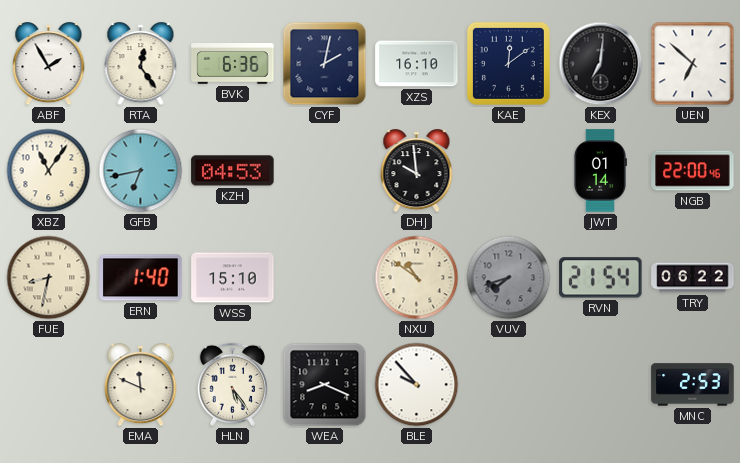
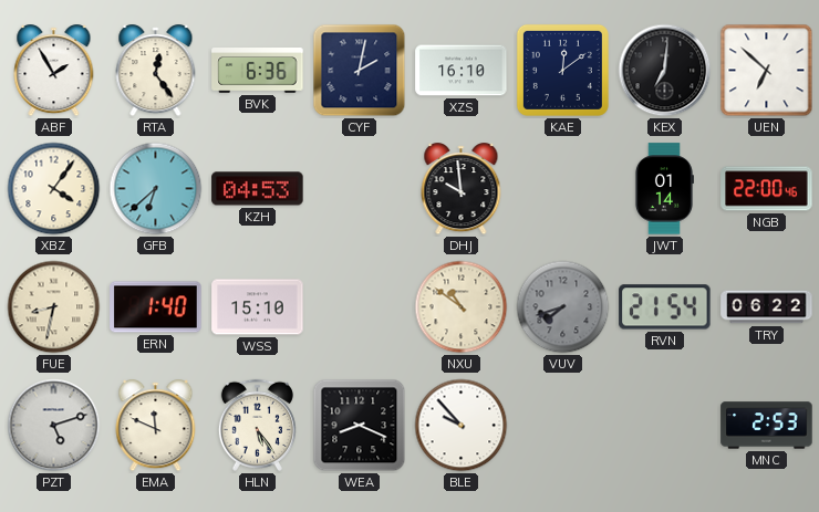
XBZ: 11:06 -> 4:06
GFB: 6:43 -> 6:38
PZT: none -> 5:12
